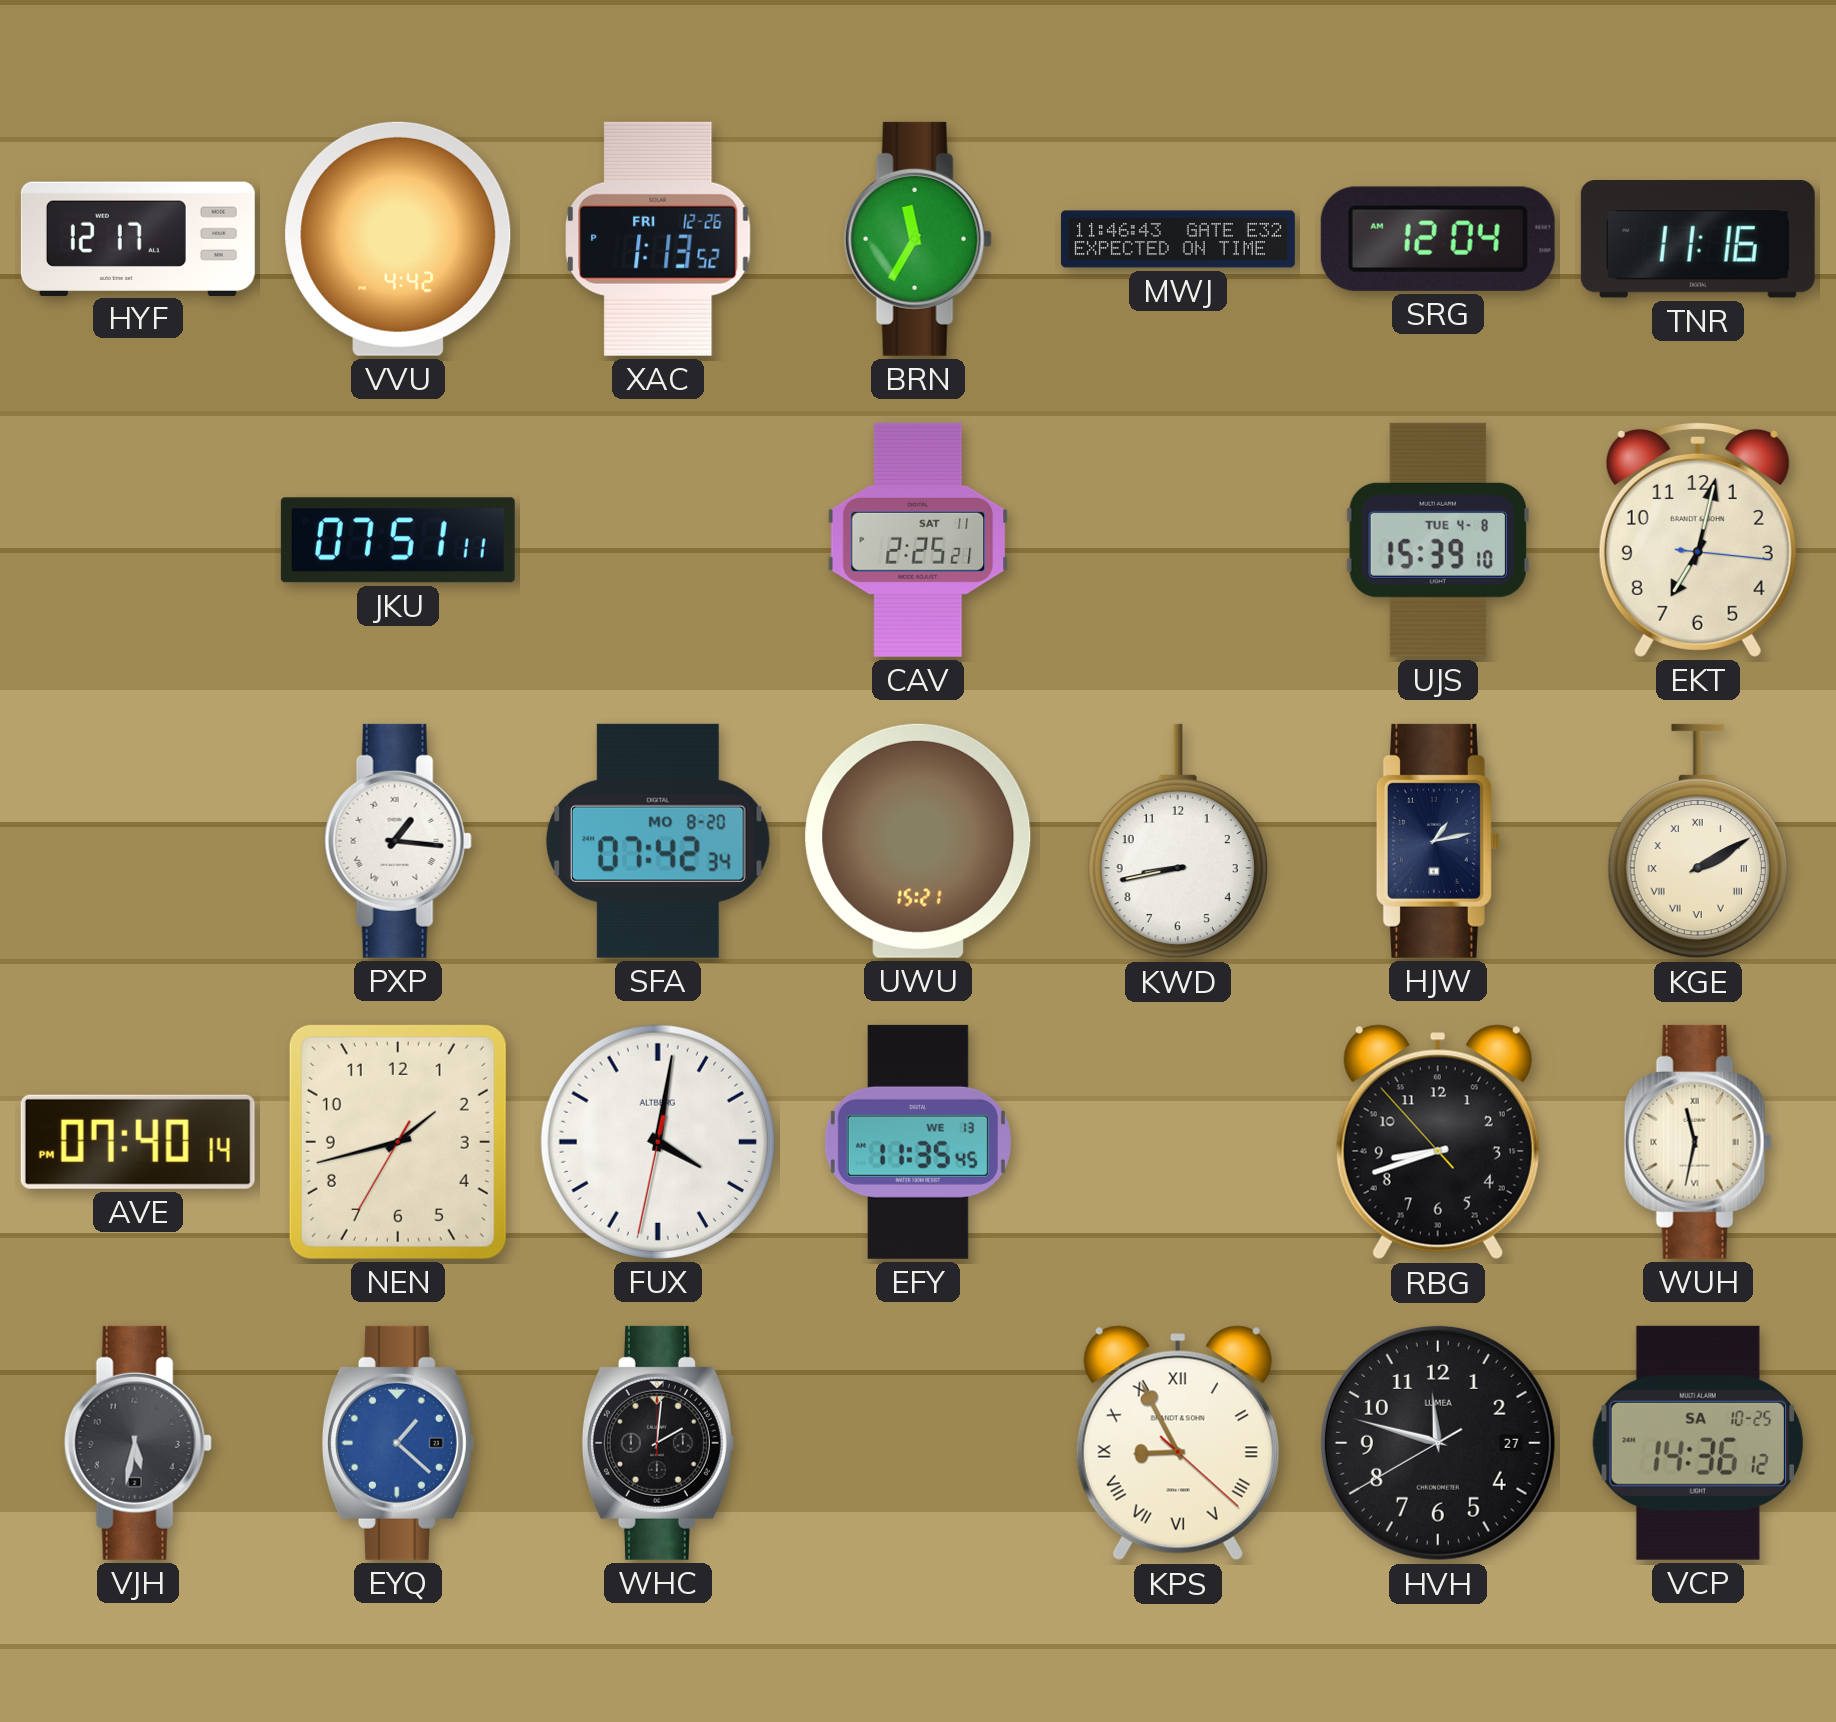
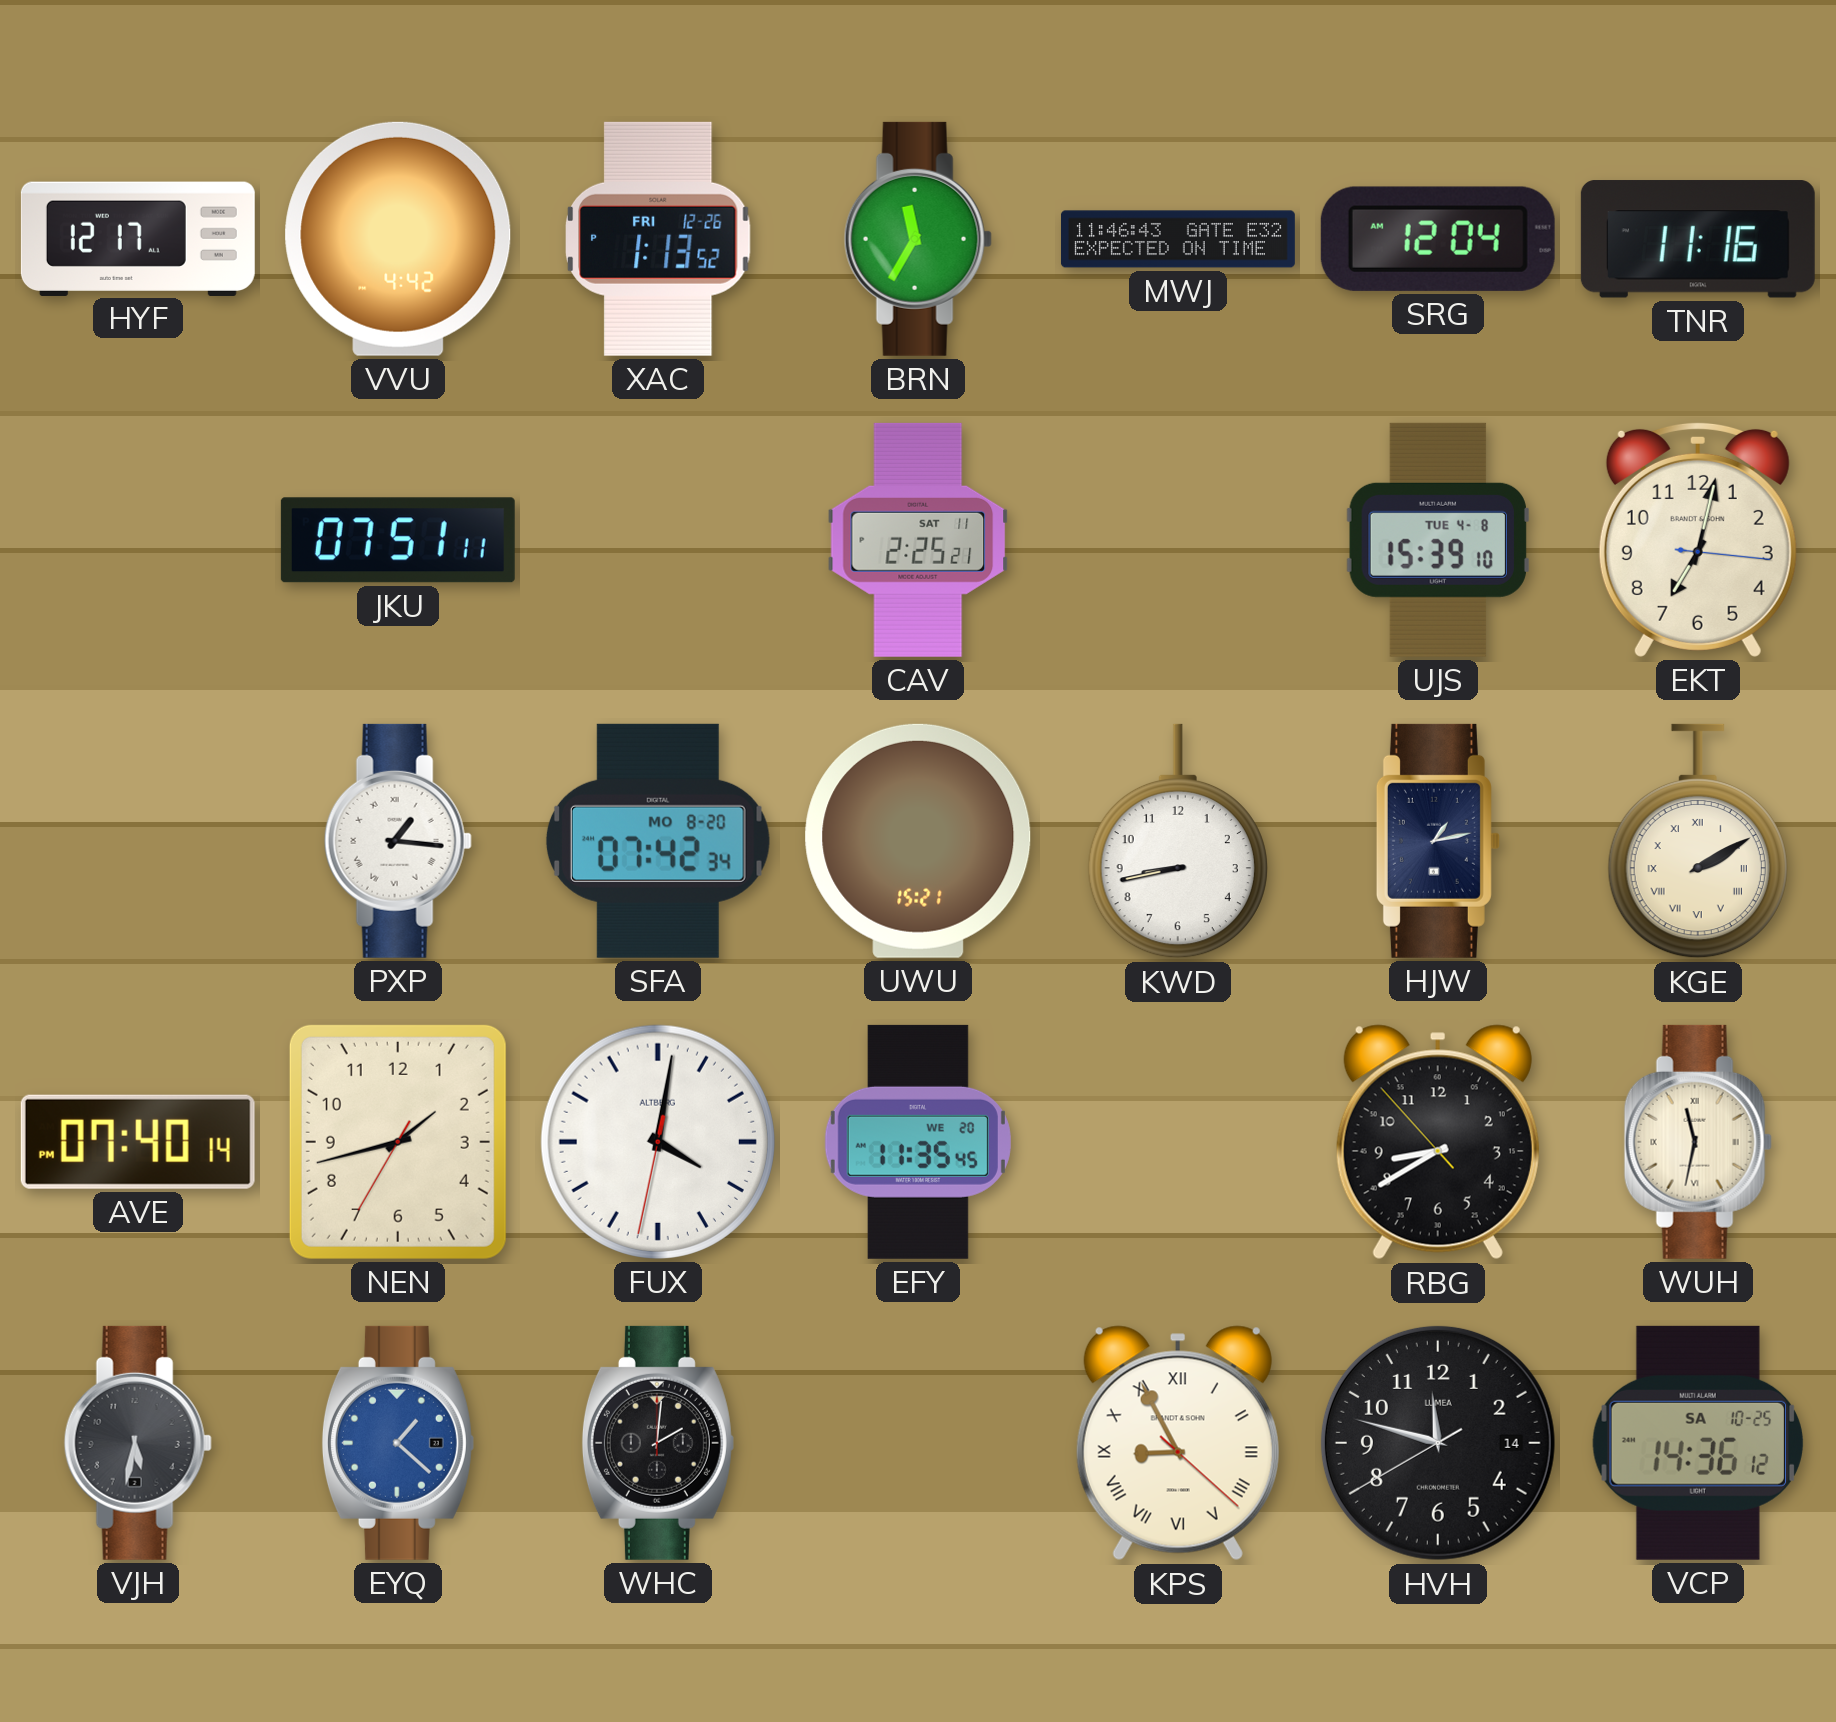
EFY date: WE 13 -> WE 20
RBG: 8:41 -> 8:39
HVH date: 27 -> 14
